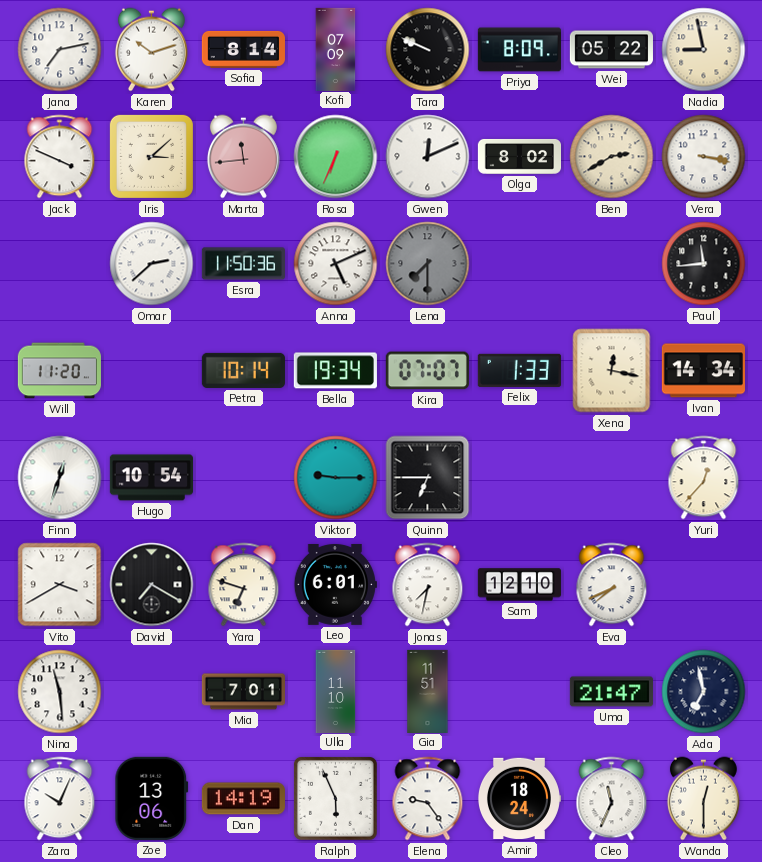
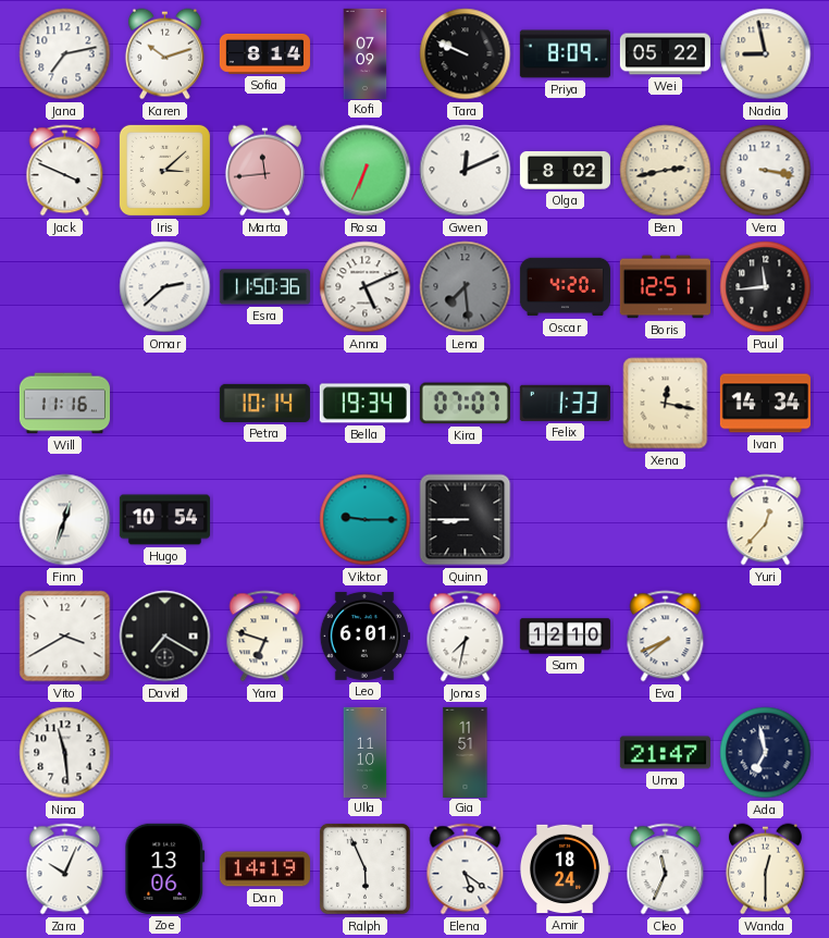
Ben: 2:40 -> 2:43
Lena: 7:30 -> 7:29
Oscar: none -> 4:20
Boris: none -> 12:51
Will: 11:20 -> 11:16
Quinn: 6:45 -> 8:45
Mia: 7:01 -> none
Elena: 9:24 -> 5:21
